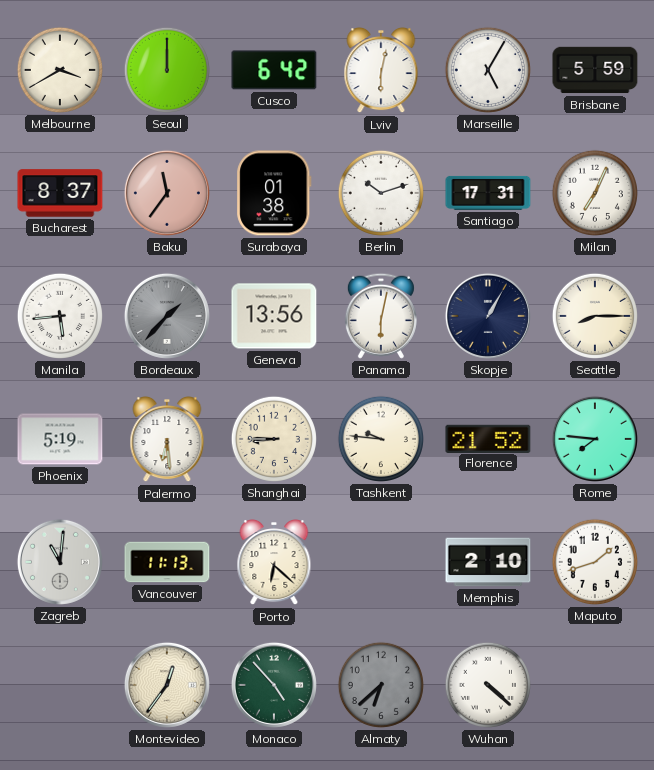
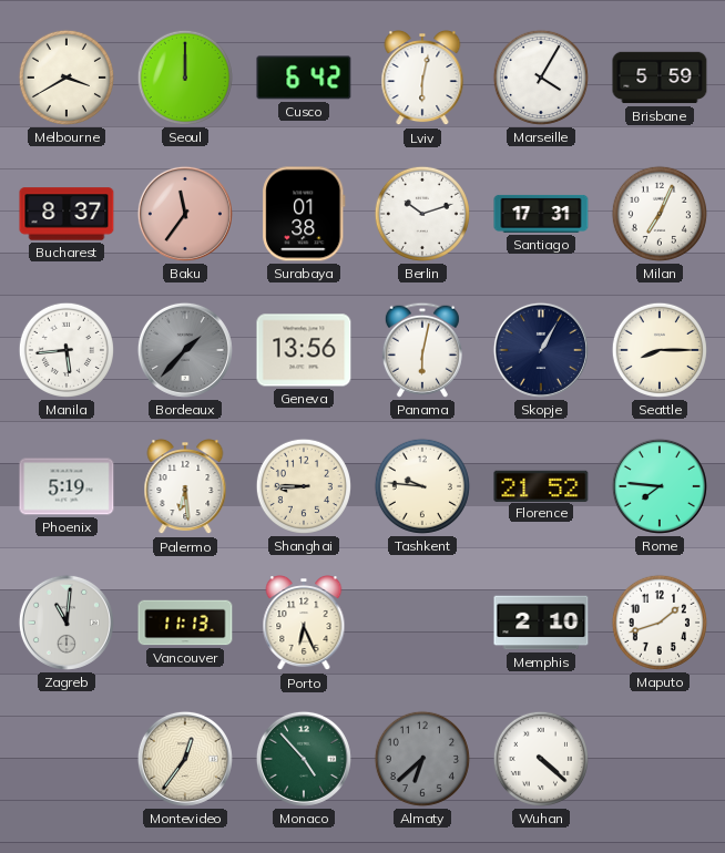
Marseille: 5:05 -> 4:05
Porto: 6:22 -> 6:26
